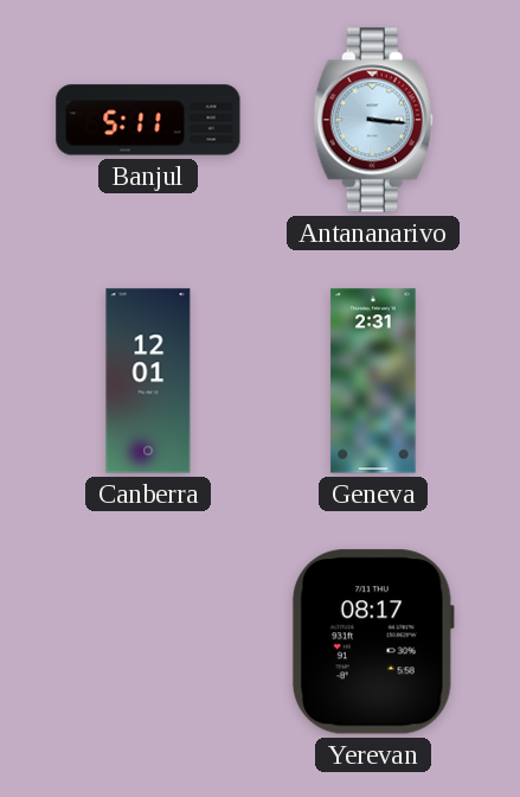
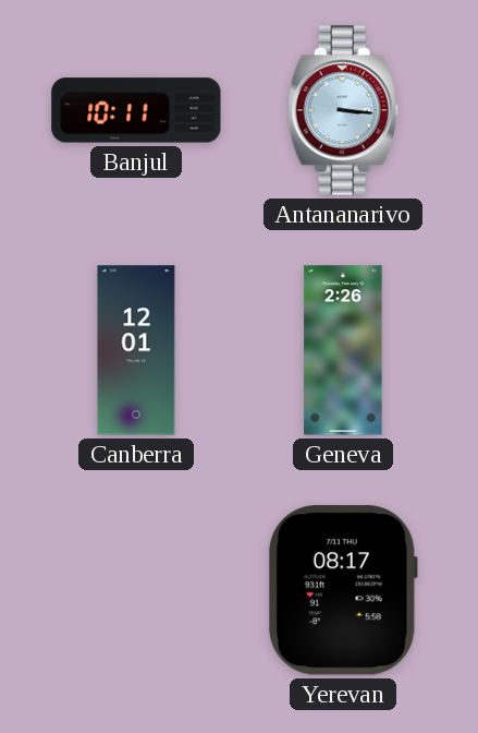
Banjul: 5:11 -> 10:11
Geneva: 2:31 -> 2:26
